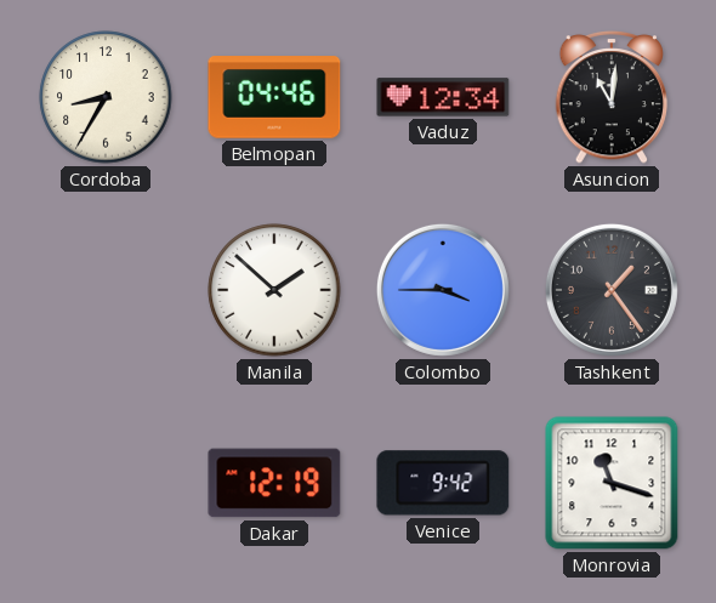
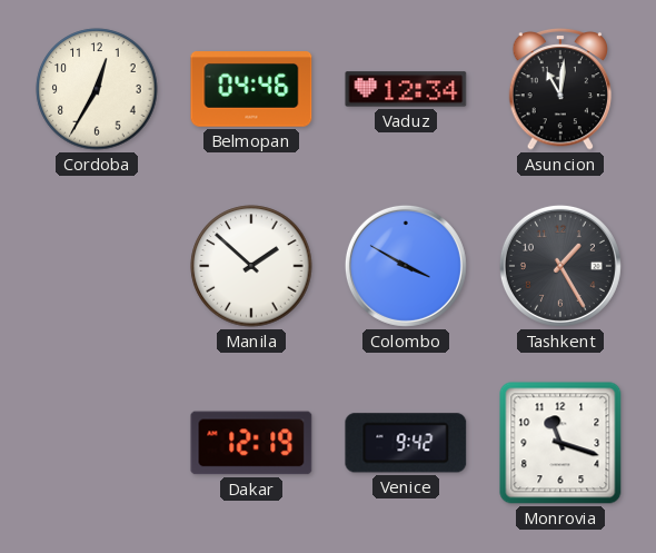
Cordoba: 8:35 -> 12:35
Colombo: 3:45 -> 3:50
Tashkent: 1:24 -> 1:25
